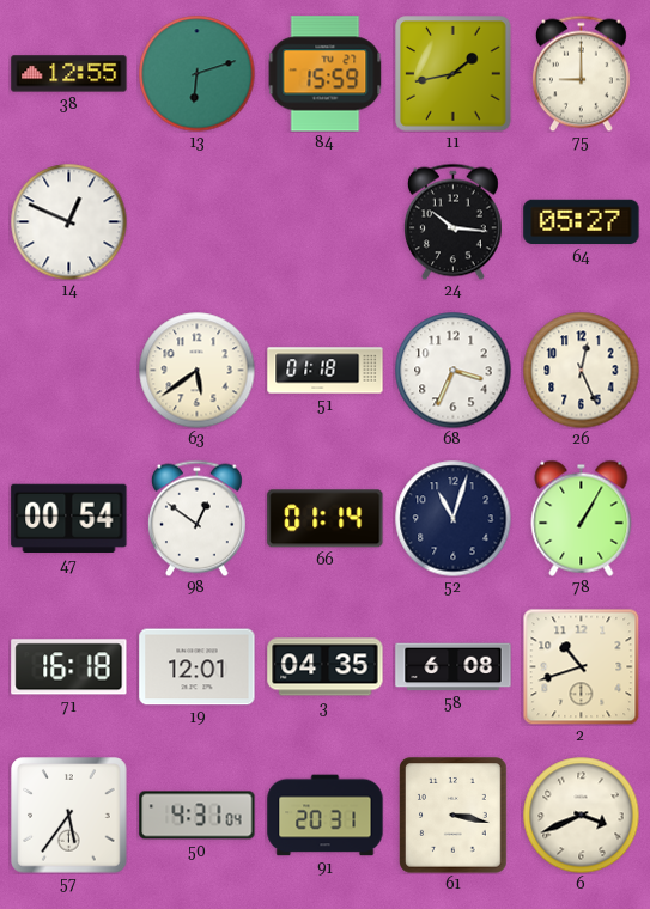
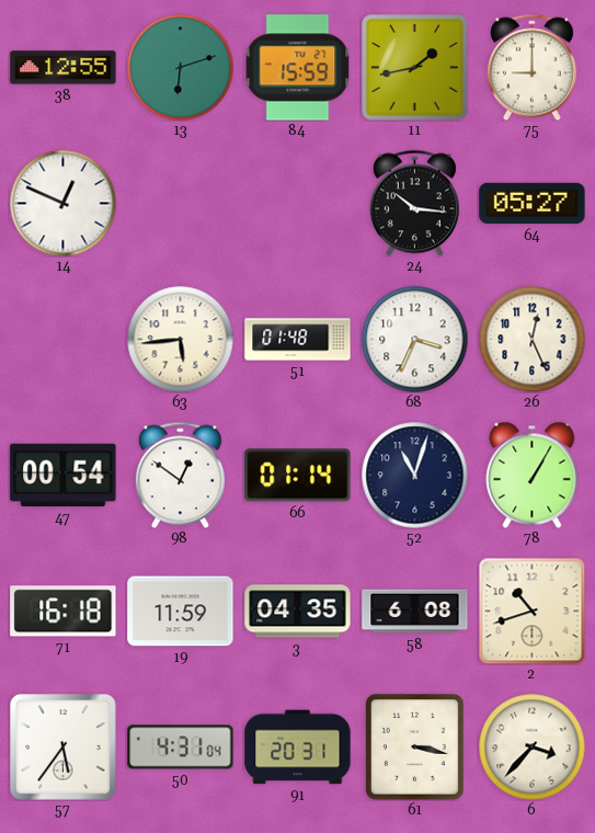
63: 5:39 -> 5:44
51: 01:18 -> 01:48
19: 12:01 -> 11:59
6: 3:41 -> 3:37
